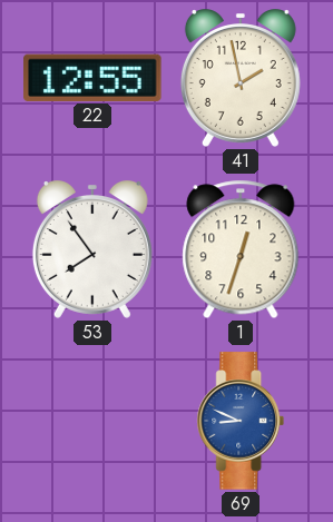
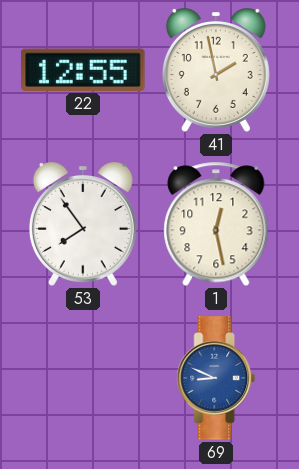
1: 12:33 -> 12:28
